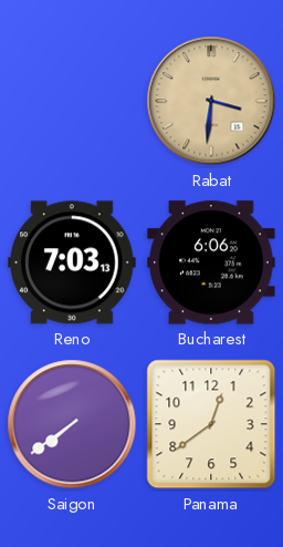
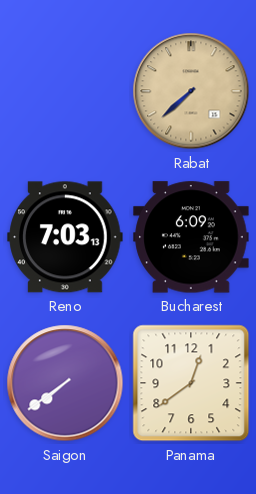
Rabat: 3:31 -> 7:38
Bucharest: 6:06 -> 6:09
